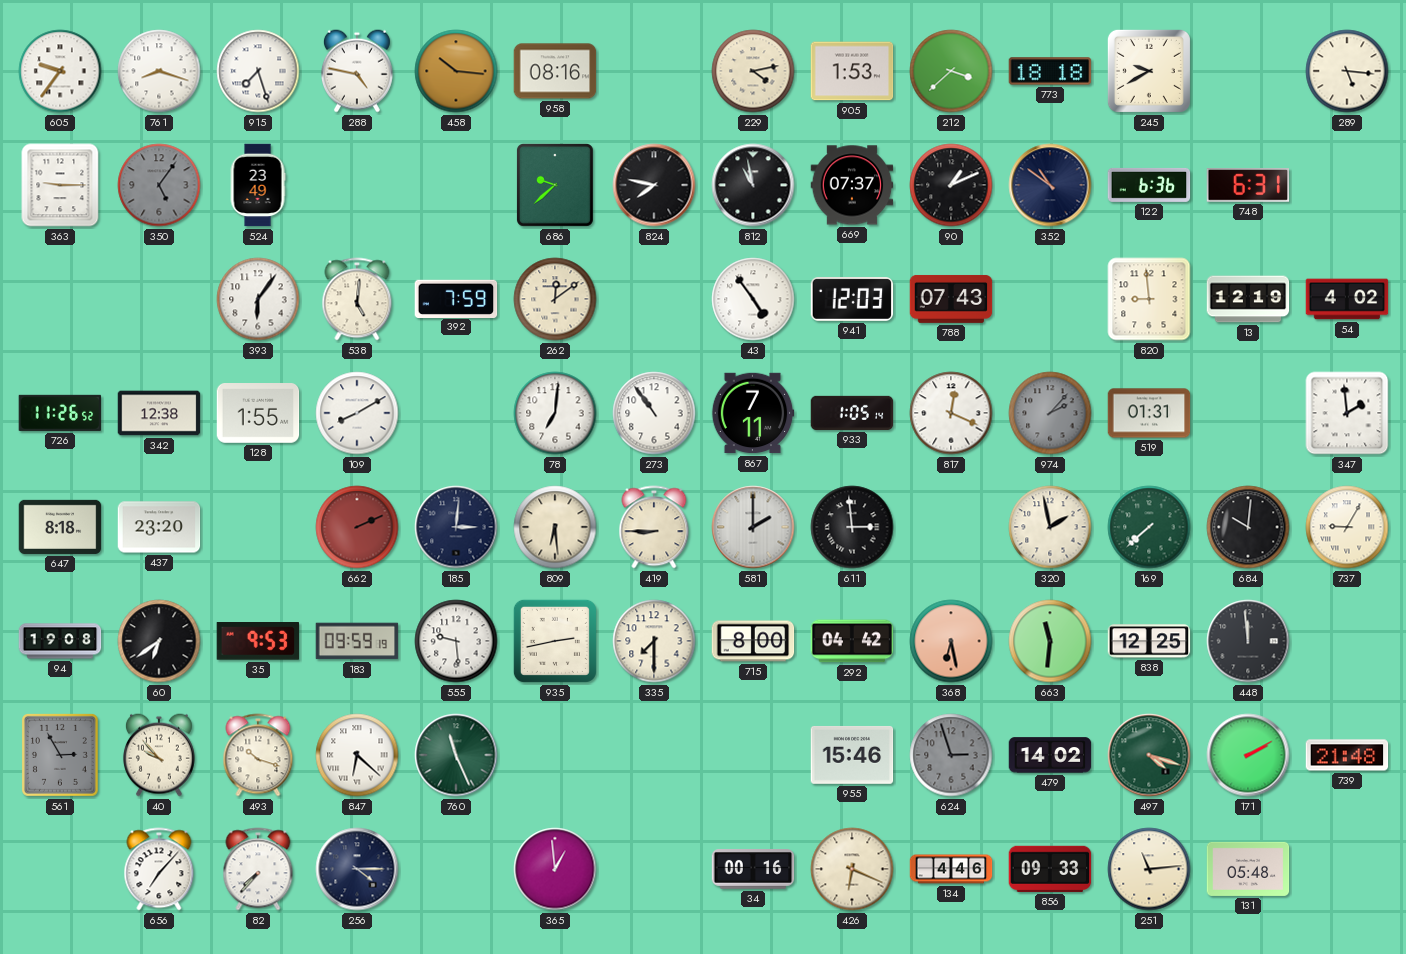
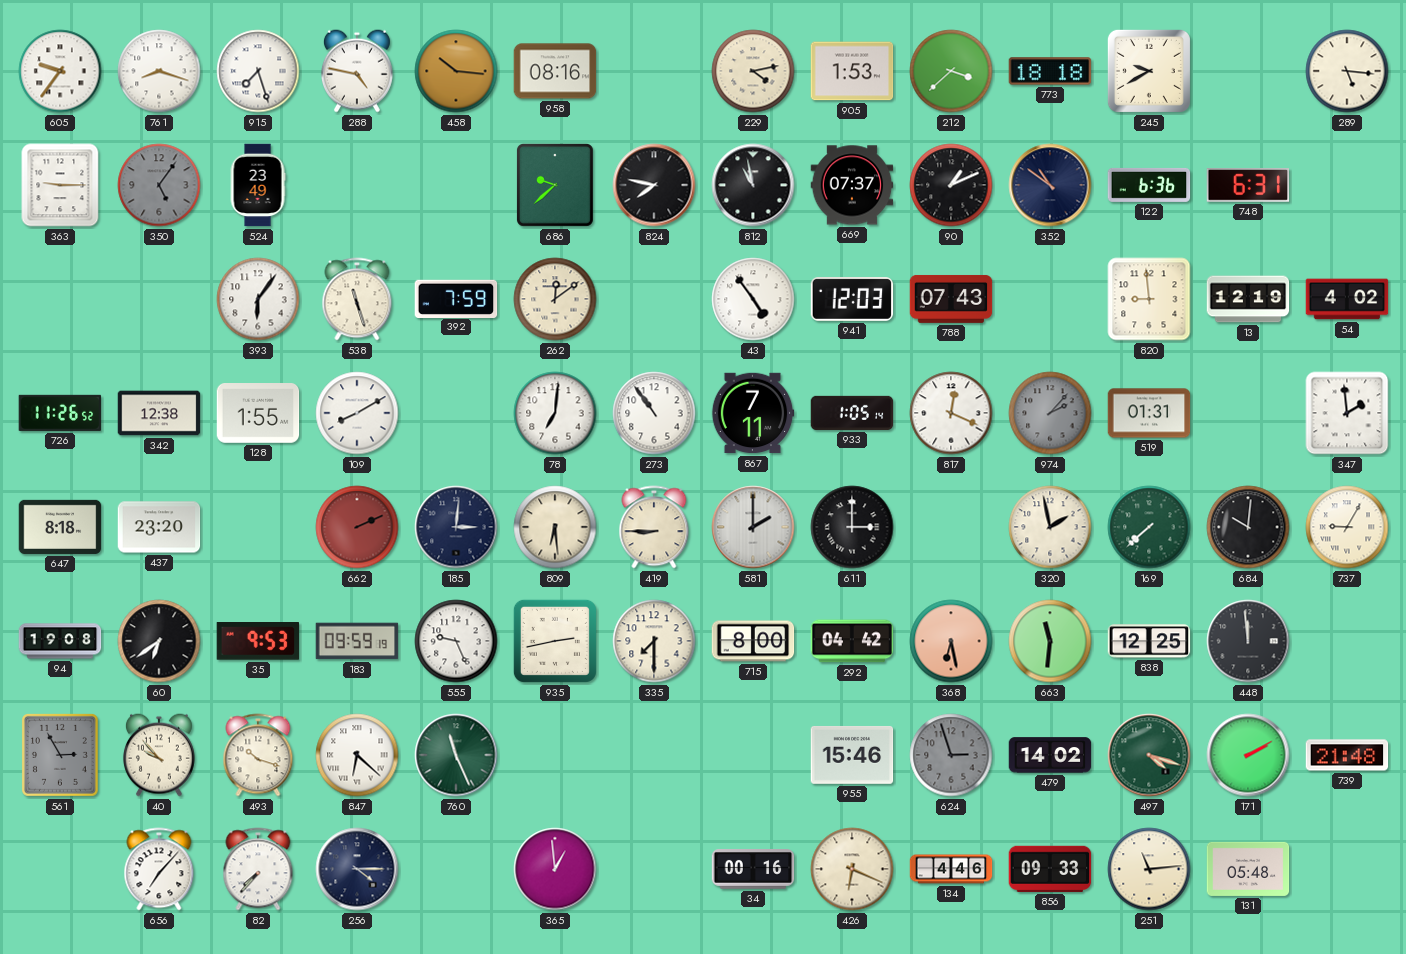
538: 5:01 -> 11:27
611: 2:59 -> 3:00
555: 9:29 -> 9:26
